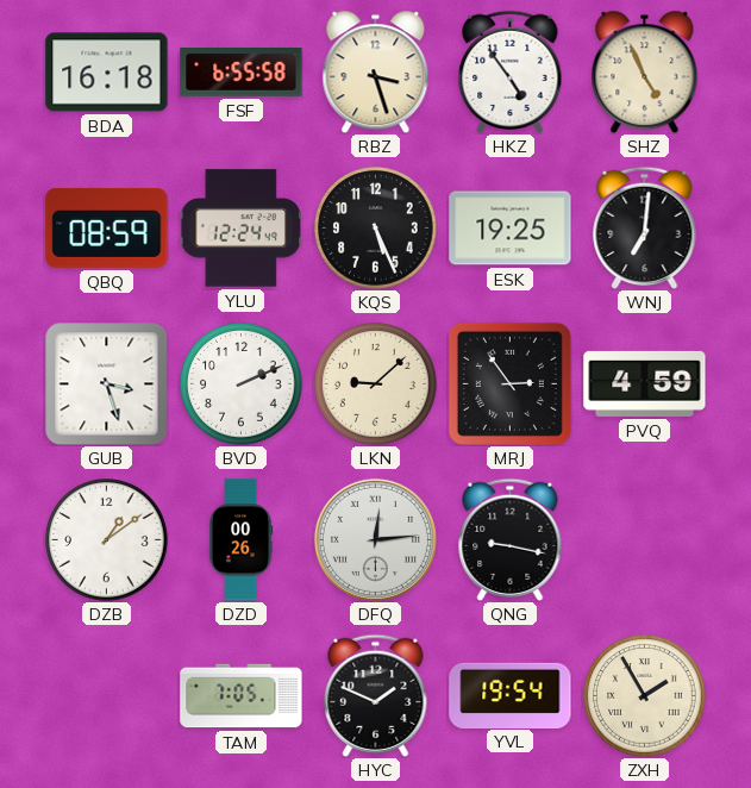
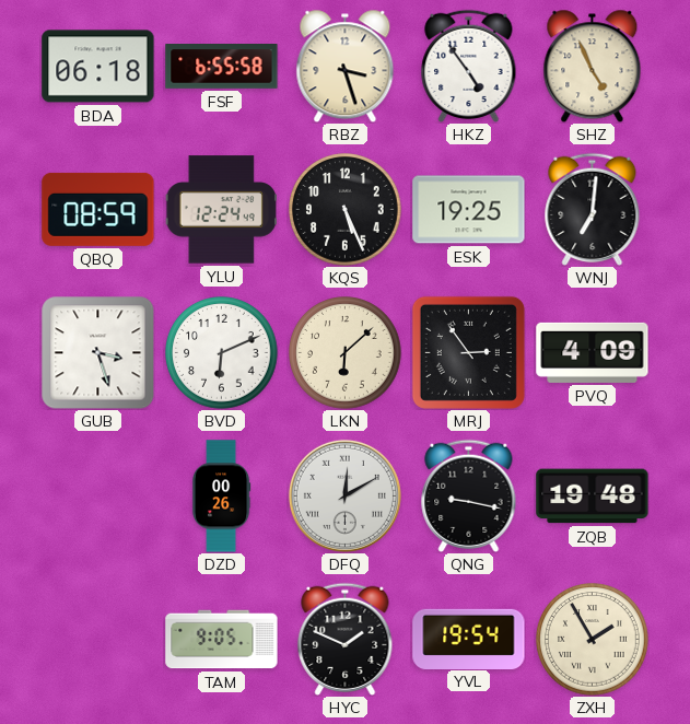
BDA: 16:18 -> 06:18
BVD: 2:11 -> 6:11
LKN: 9:08 -> 6:08
PVQ: 4:59 -> 4:09
DZB: 1:09 -> none
DFQ: 12:14 -> 12:10
ZQB: none -> 19:48
TAM: 7:05 -> 9:05
